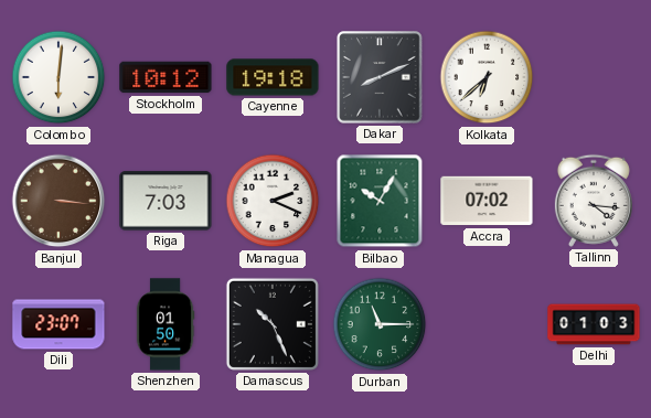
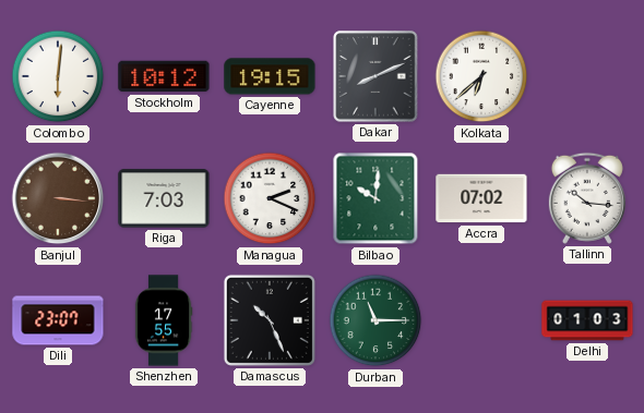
Cayenne: 19:18 -> 19:15
Bilbao: 10:05 -> 10:01
Tallinn: 4:16 -> 10:16
Shenzhen: 01:50 -> 17:55
